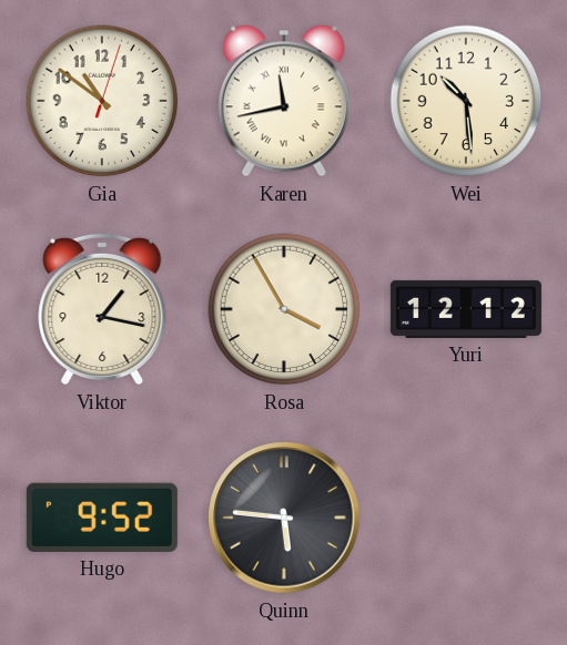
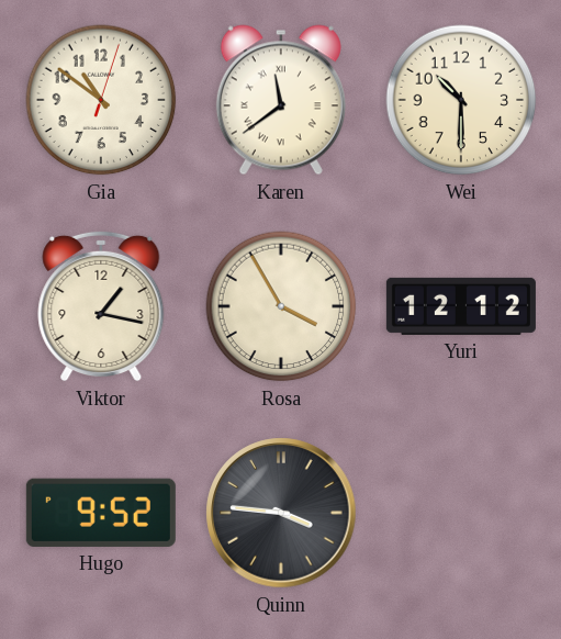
Karen: 11:43 -> 11:39
Wei: 10:29 -> 10:30
Quinn: 5:46 -> 3:46
